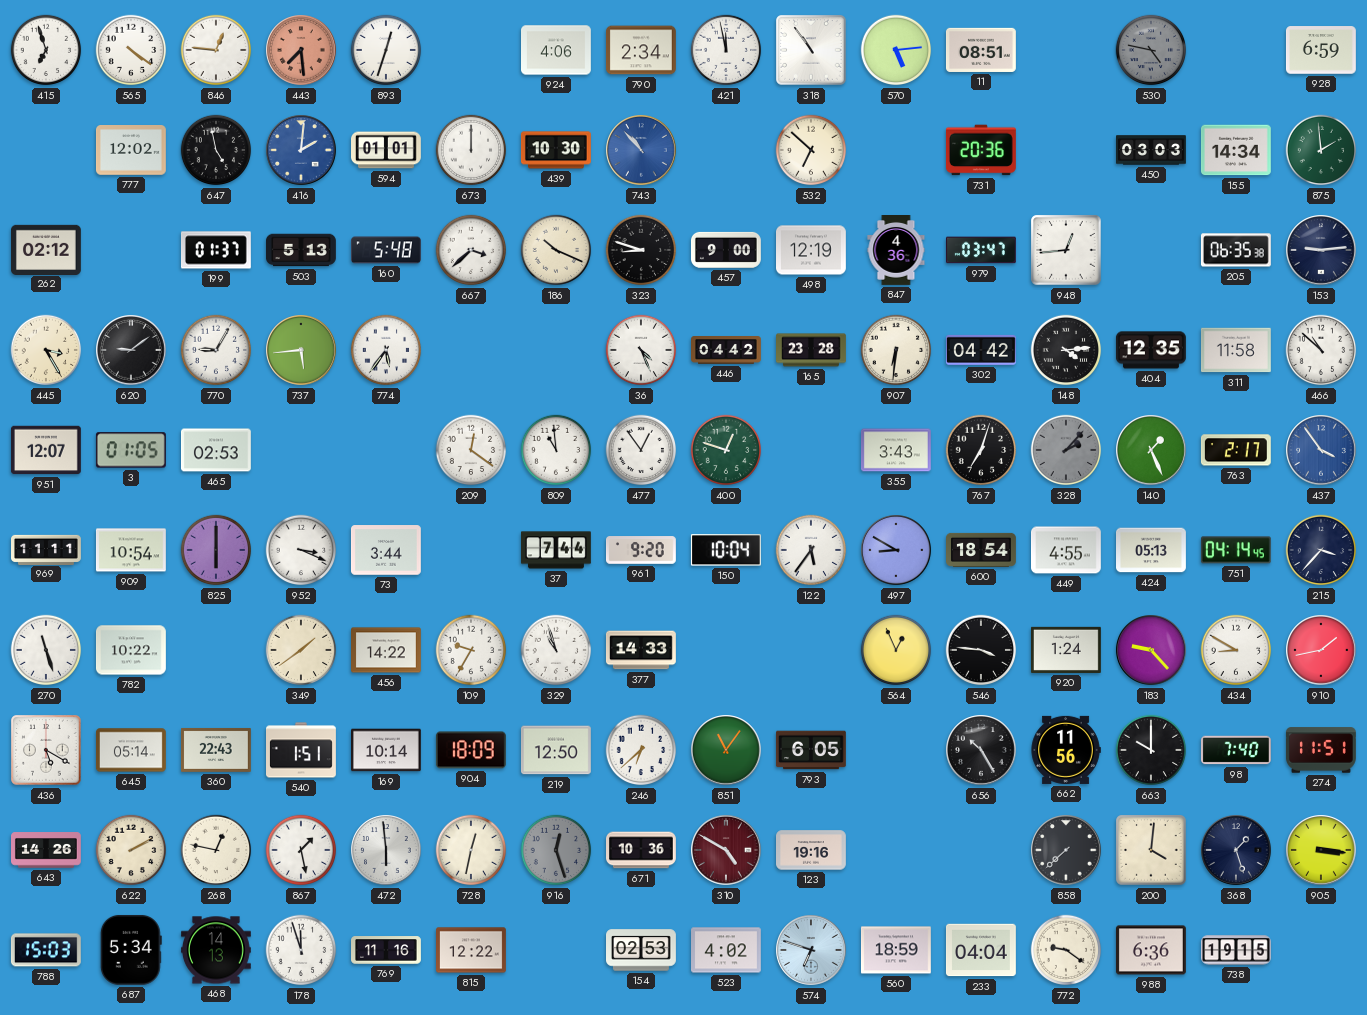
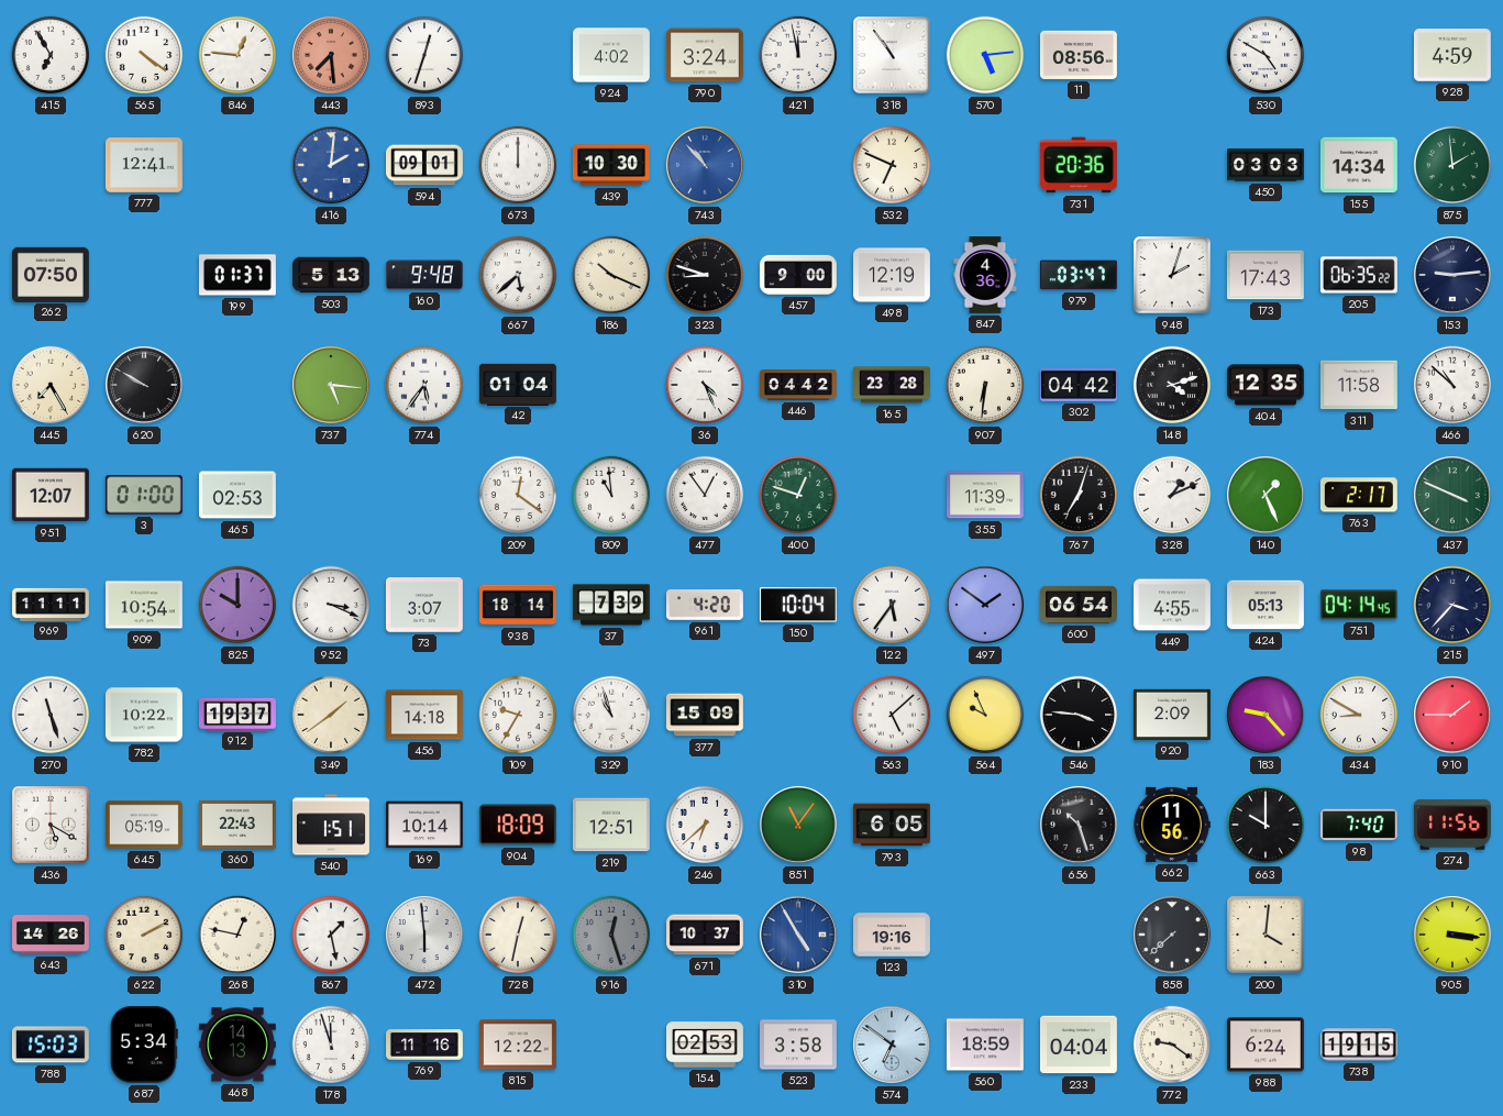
415: 6:57 -> 6:55
924: 4:06 -> 4:02
790: 2:34 -> 3:24
11: 08:51 -> 08:56
530: 4:47 -> 4:50
530 dial: grey -> white
928: 6:59 -> 4:59
777: 12:02 -> 12:41
647: 4:58 -> none
594: 01:01 -> 09:01
532: 6:52 -> 6:49
262: 02:12 -> 07:50
160: 5:48 -> 9:48
667: 3:38 -> 5:38
948: 12:44 -> 2:03
173: none -> 17:43
205: 06:35:38 -> 06:35:22
445: 3:25 -> 7:25
620: 9:09 -> 9:50
770: 9:05 -> none
737: 5:44 -> 5:16
42: none -> 01:04
148: 4:14 -> 4:12
3: 01:05 -> 01:00
355: 3:43 -> 11:39
328: 2:07 -> 1:11
328 dial: grey -> white
437: 3:54 -> 3:49
437 dial: blue -> green
825: 6:00 -> 10:00
73: 3:44 -> 3:07
938: none -> 18:14
37: 7:44 -> 7:39
961: 9:20 -> 4:20
497: 8:50 -> 1:51
600: 18:54 -> 06:54
912: none -> 19:37
456: 14:22 -> 14:18
377: 14:33 -> 15:09
563: none -> 5:08
564: 12:56 -> 9:56
920: 1:24 -> 2:09
910: 1:43 -> 1:45
645: 05:14 -> 05:19
219: 12:50 -> 12:51
656: 10:25 -> 10:27
274: 11:51 -> 11:56
671: 10:36 -> 10:37
310: 4:50 -> 4:55
310 dial: burgundy -> blue
368: 1:27 -> none
523: 4:02 -> 3:58
574: 6:48 -> 6:51
988: 6:36 -> 6:24
